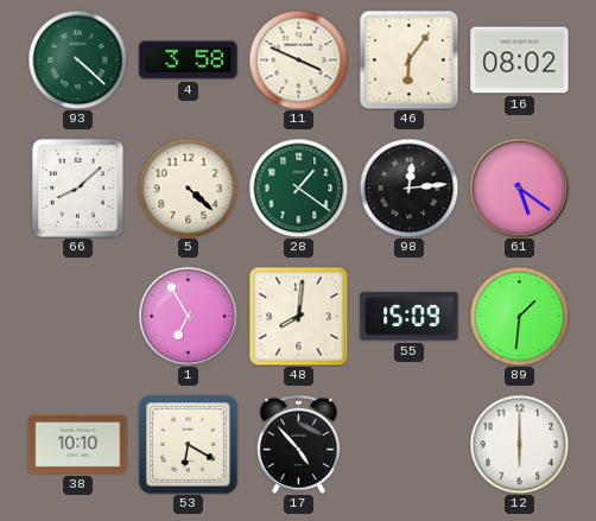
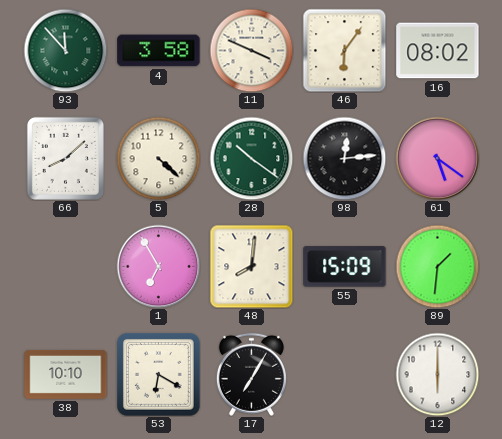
93: 4:22 -> 11:53
28: 1:21 -> 10:21
17: 4:53 -> 7:05
